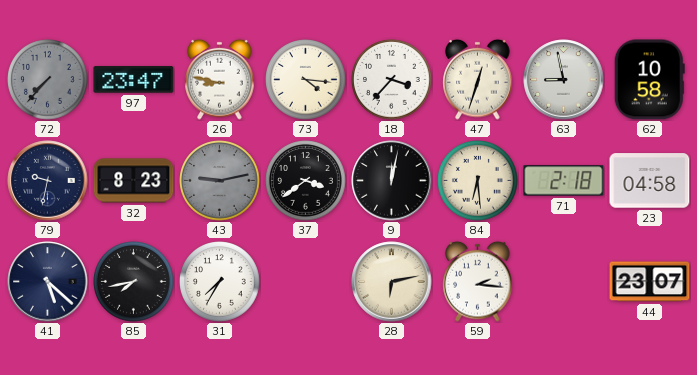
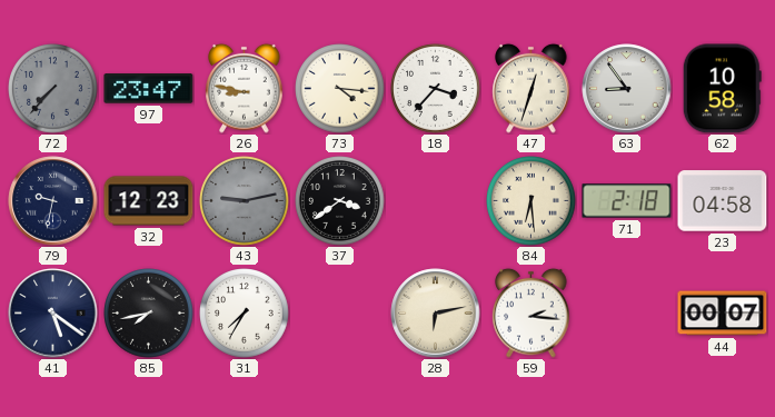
63: 8:58 -> 8:54
32: 8:23 -> 12:23
9: 12:02 -> none
41: 5:22 -> 5:21
44: 23:07 -> 00:07
